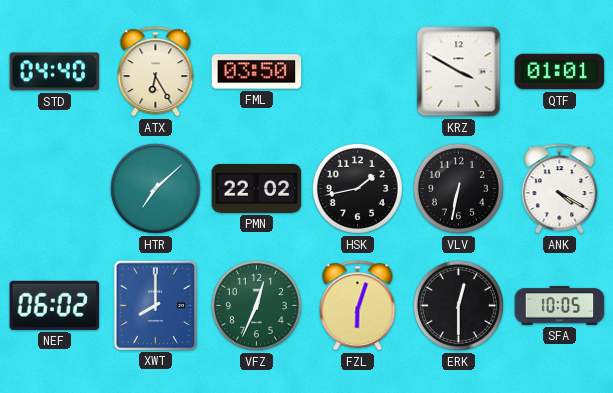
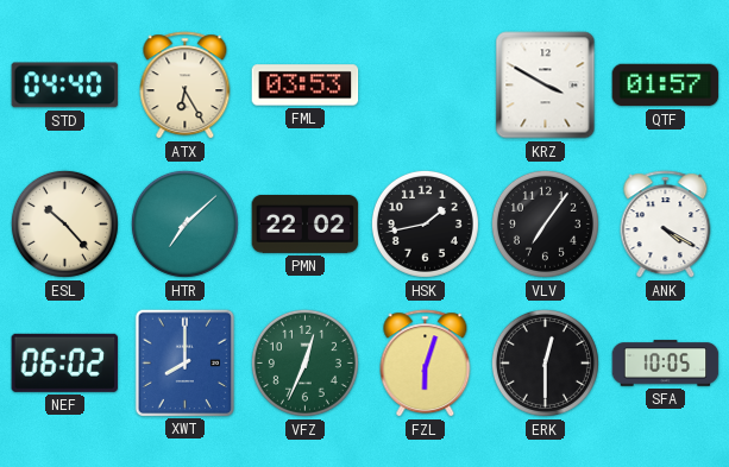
FML: 03:50 -> 03:53
QTF: 01:01 -> 01:57
ESL: none -> 10:23
VLV: 6:32 -> 7:06
